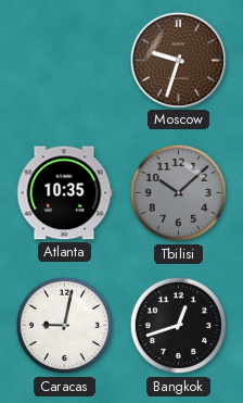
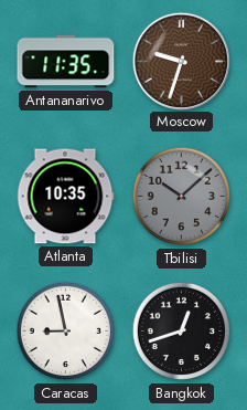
Antananarivo: none -> 11:35
Caracas: 9:02 -> 8:58
